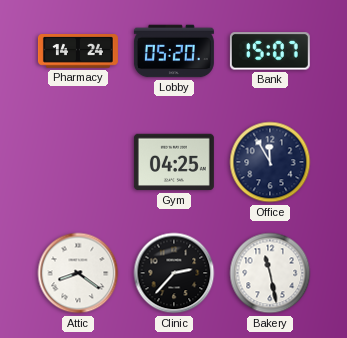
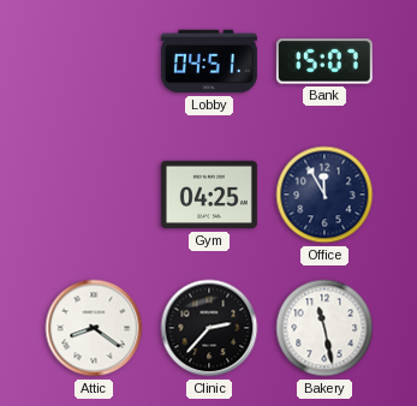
Pharmacy: 14:24 -> none
Lobby: 05:20 -> 04:51
